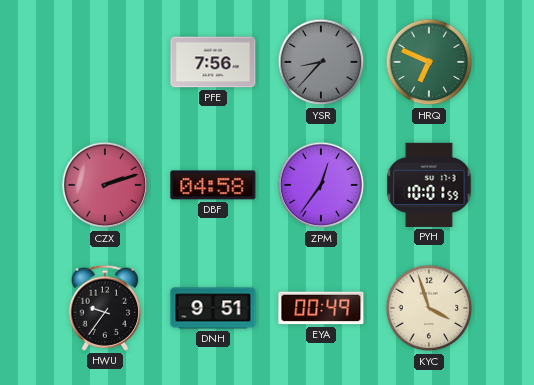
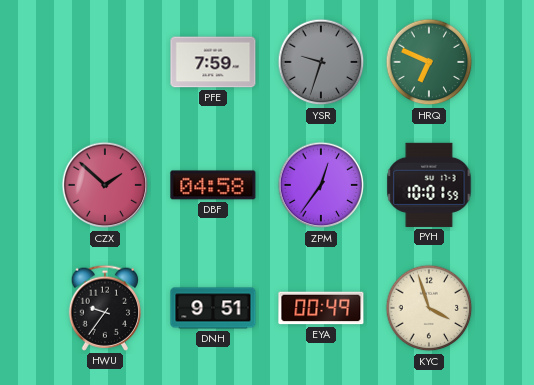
PFE: 7:56 -> 7:59
YSR: 8:37 -> 9:33
CZX: 2:12 -> 1:52
